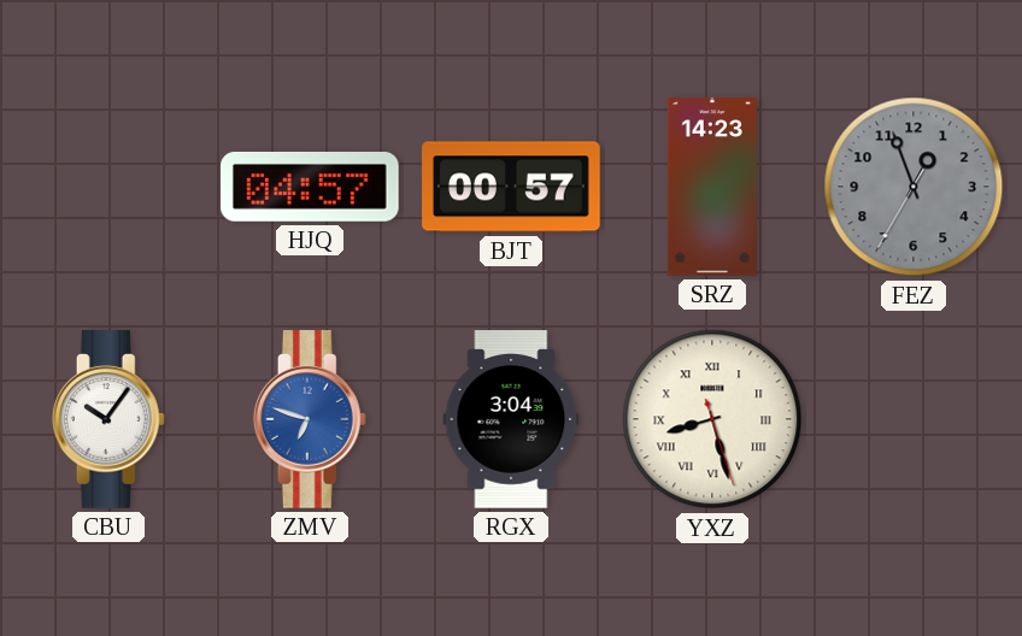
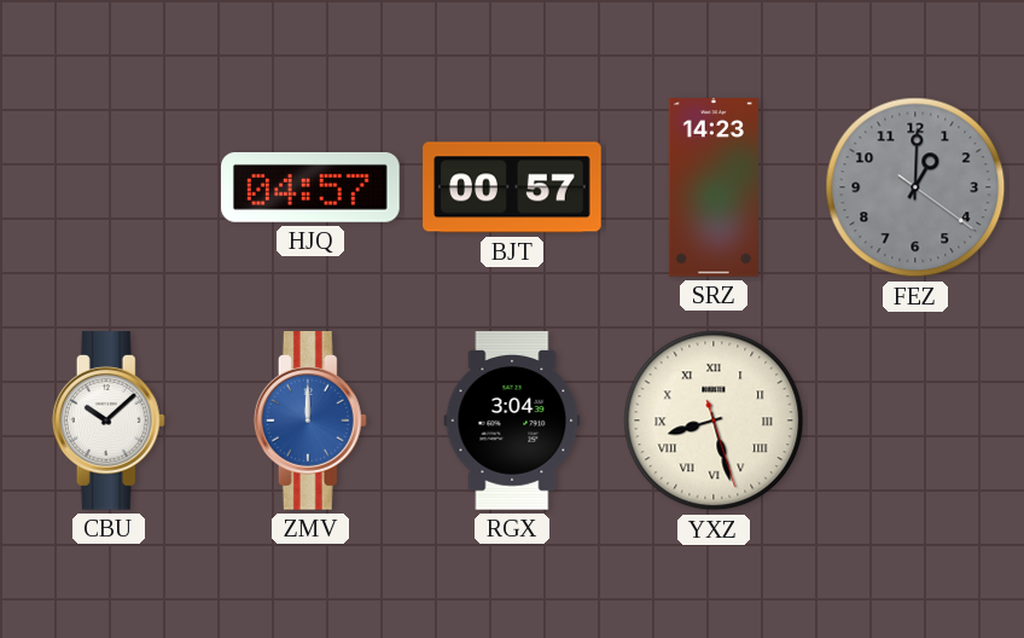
FEZ: 12:56 -> 1:00
CBU: 10:06 -> 10:08
ZMV: 6:48 -> 12:00
